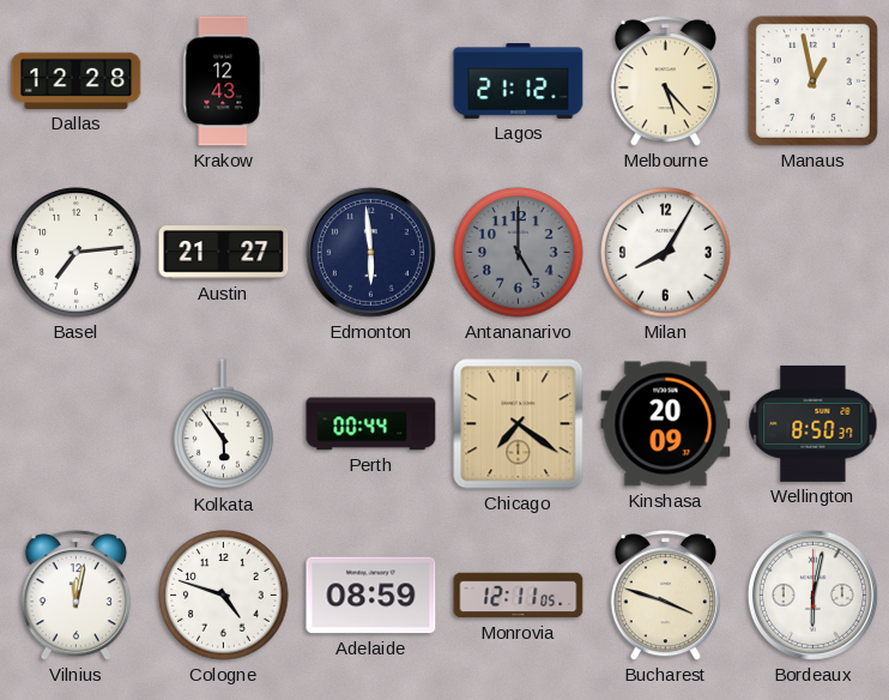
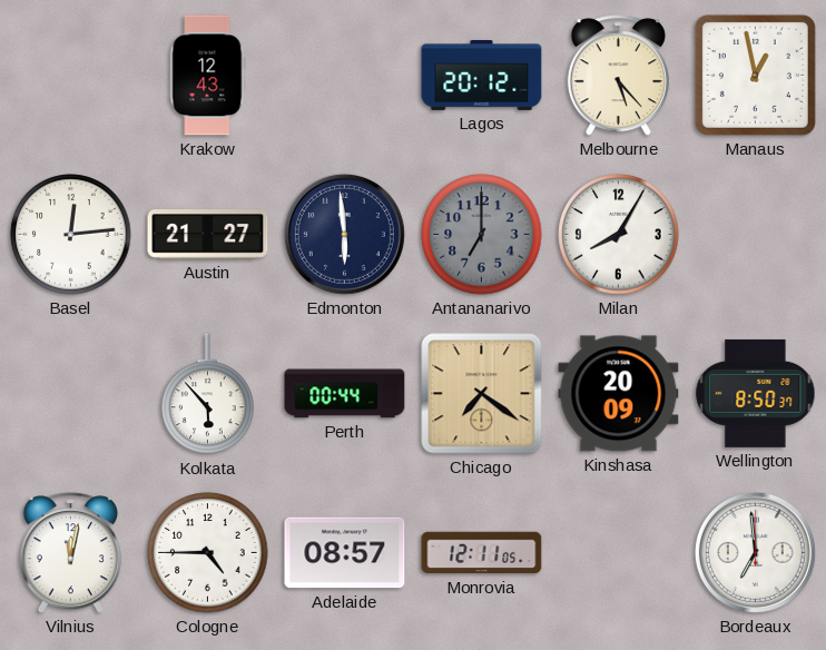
Dallas: 12:28 -> none
Lagos: 21:12 -> 20:12
Basel: 7:14 -> 12:14
Antananarivo: 5:00 -> 7:00
Kolkata: 5:54 -> 5:53
Cologne: 4:48 -> 4:45
Adelaide: 08:59 -> 08:57
Bucharest: 3:48 -> none
Bordeaux: 6:02 -> 6:59
